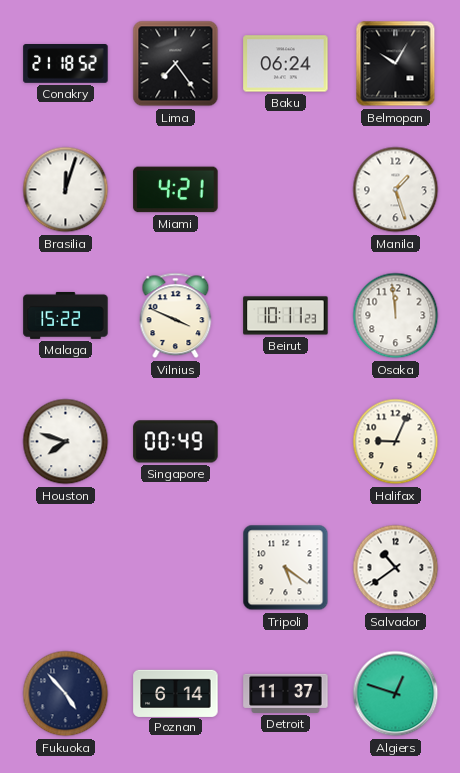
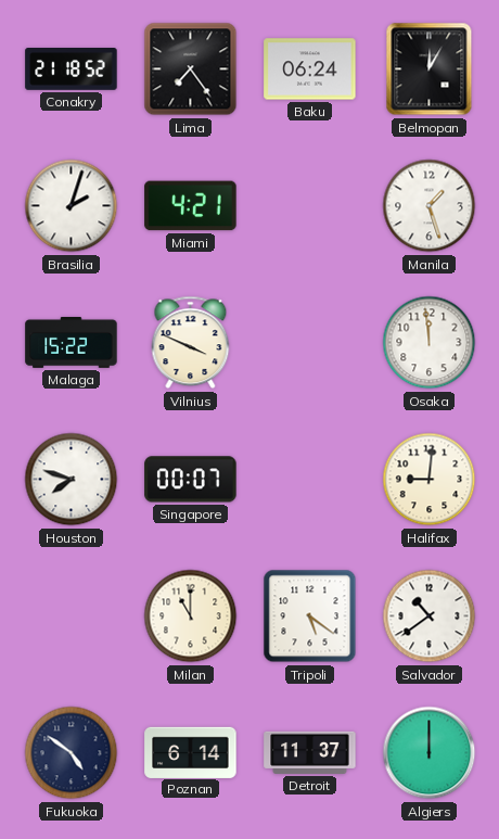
Belmopan: 10:05 -> 12:05
Brasilia: 12:03 -> 2:03
Beirut: 10:11 -> none
Singapore: 00:49 -> 00:07
Halifax: 9:04 -> 9:01
Milan: none -> 11:00
Fukuoka: 4:53 -> 4:51
Algiers: 12:48 -> 12:00
